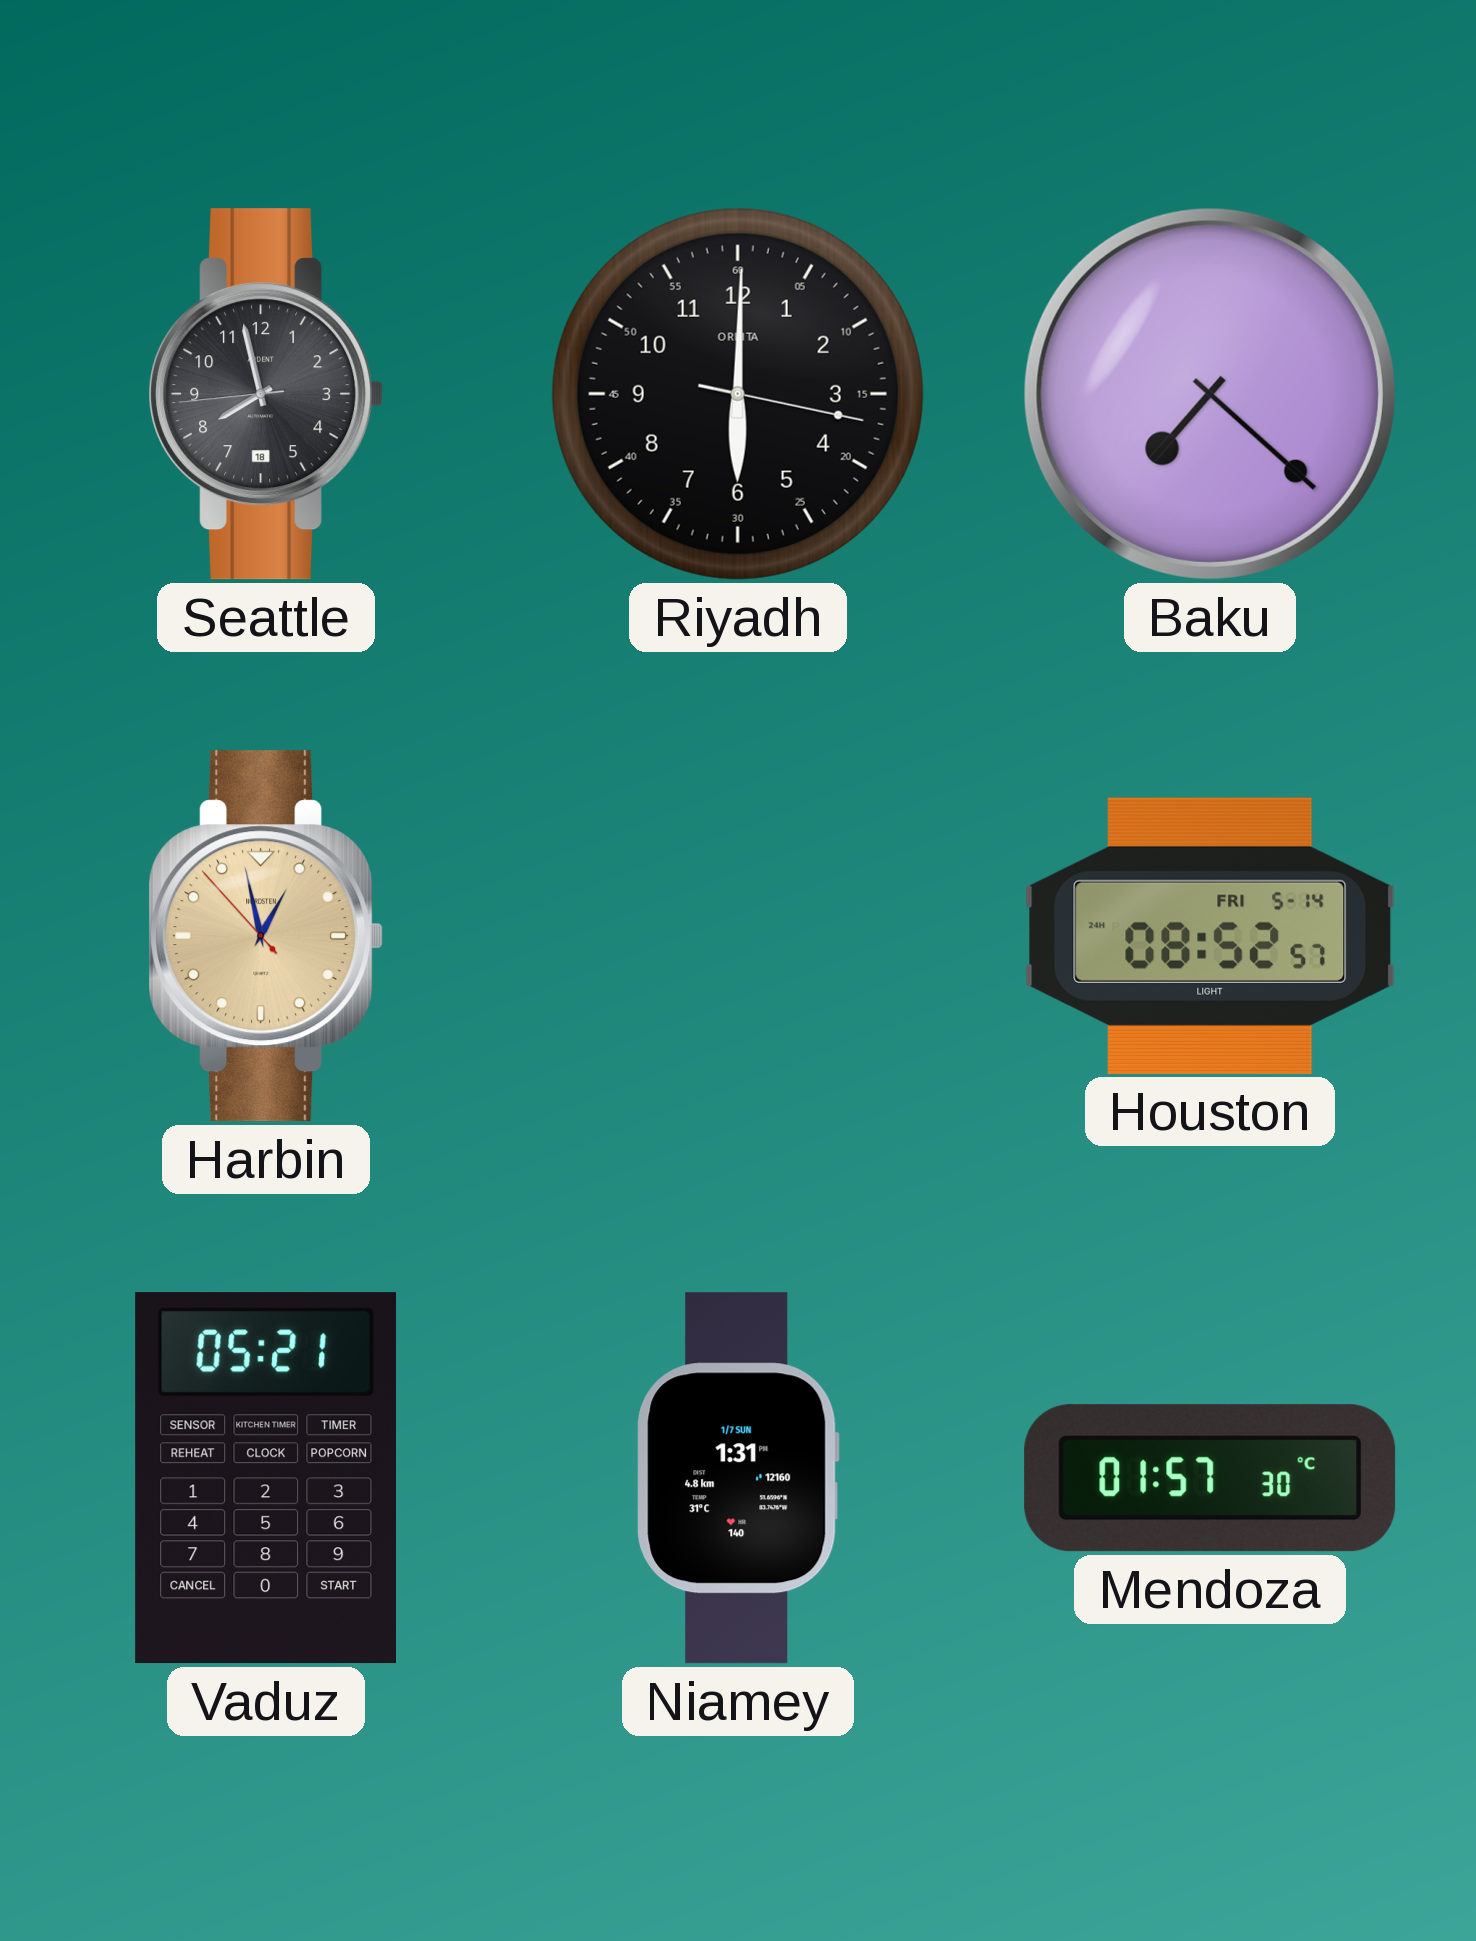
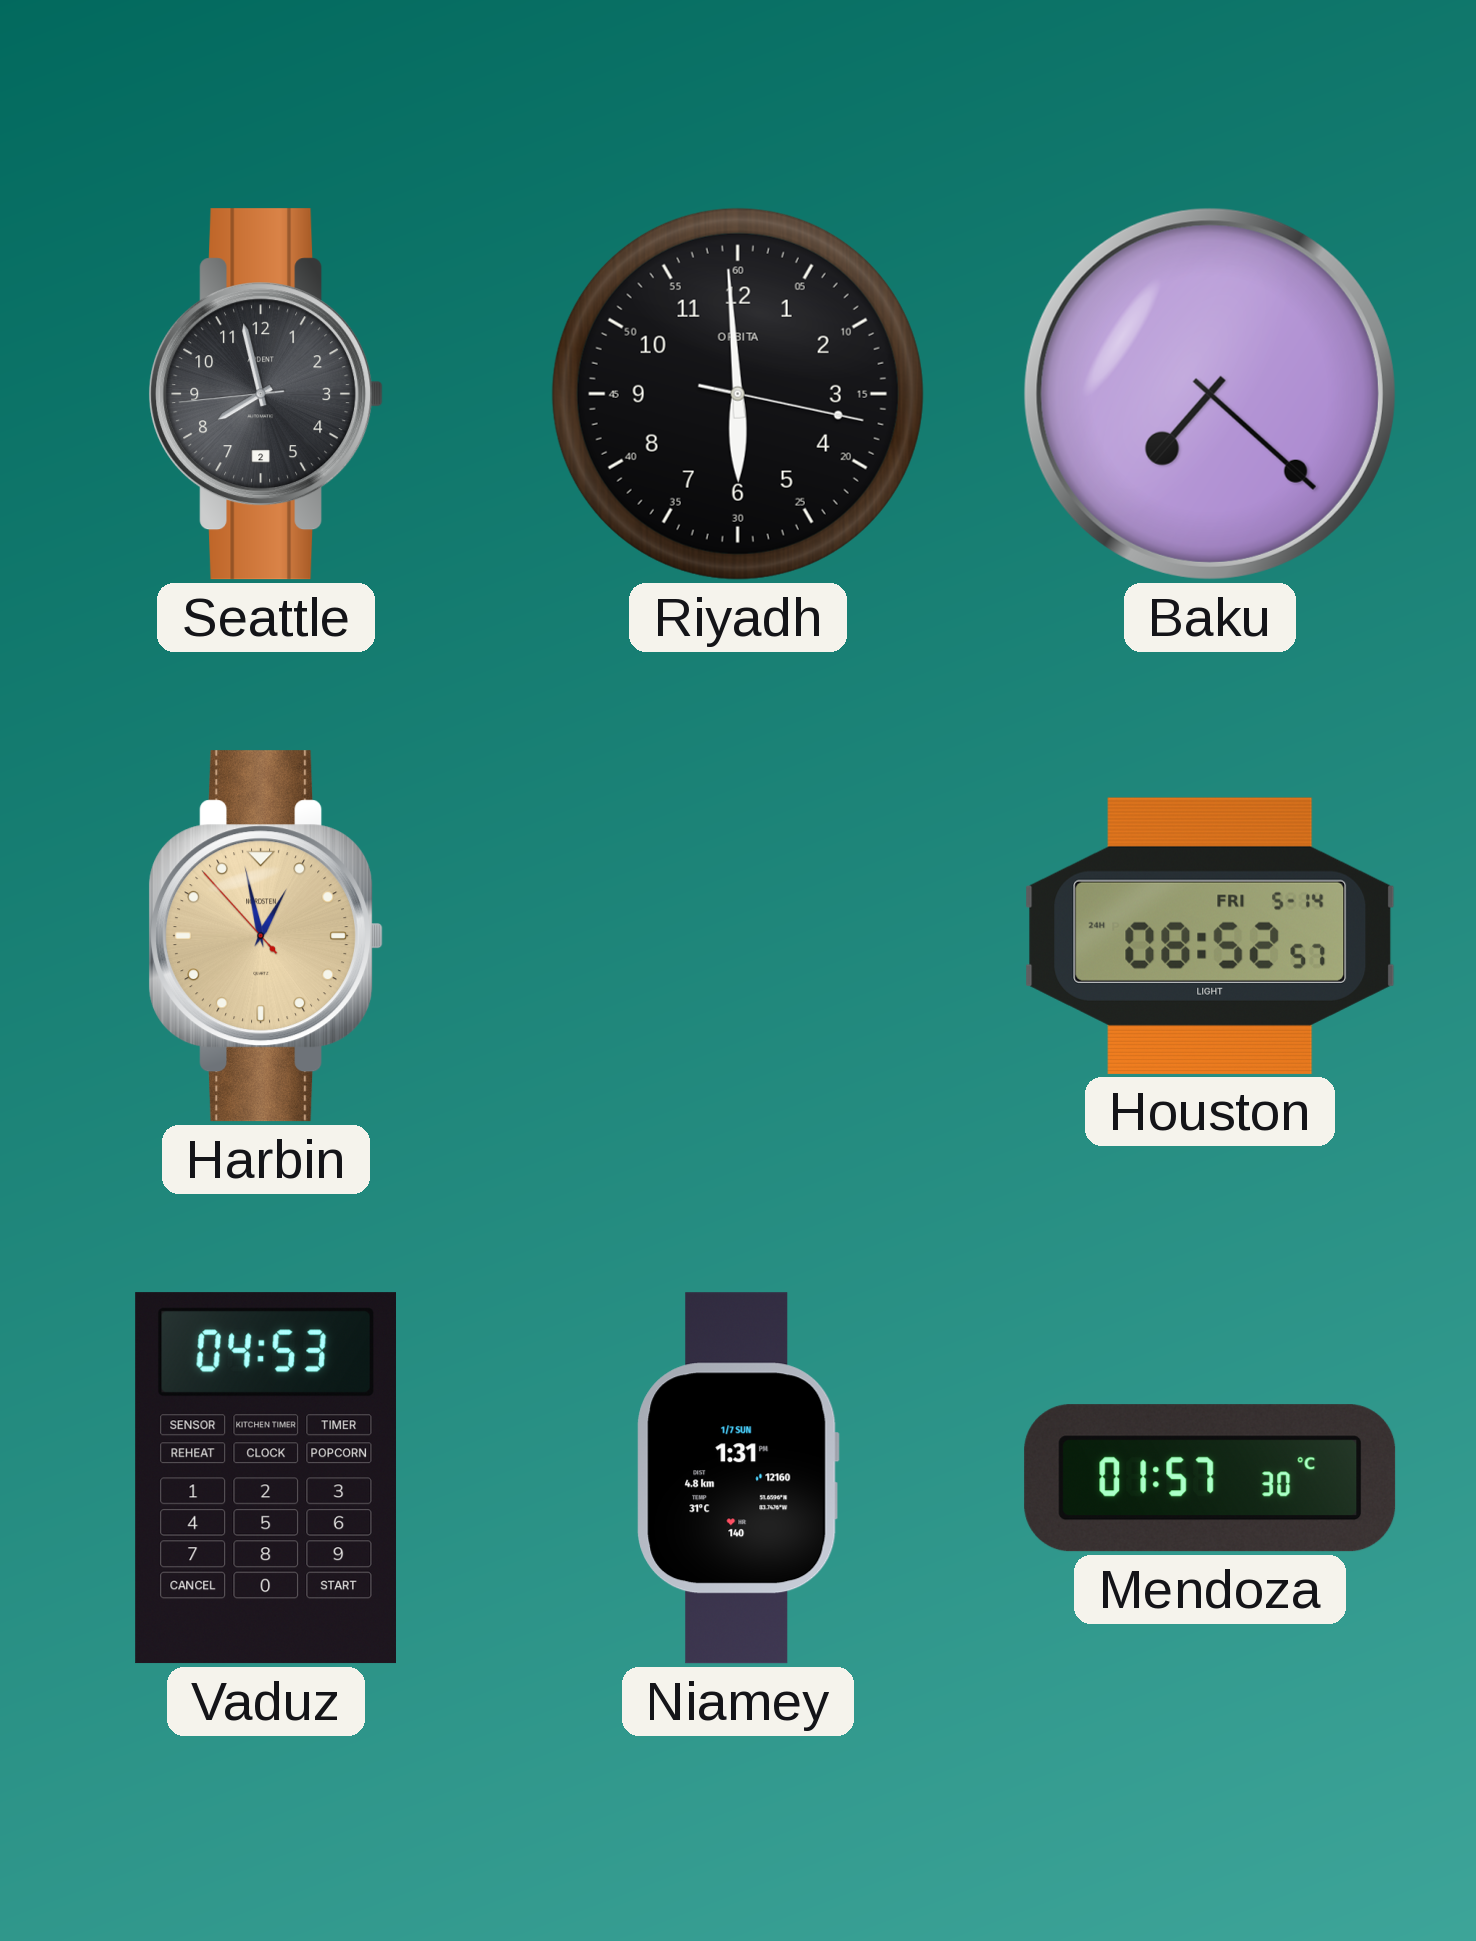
Seattle date: 18 -> 2
Riyadh: 6:00 -> 5:59
Vaduz: 05:21 -> 04:53
